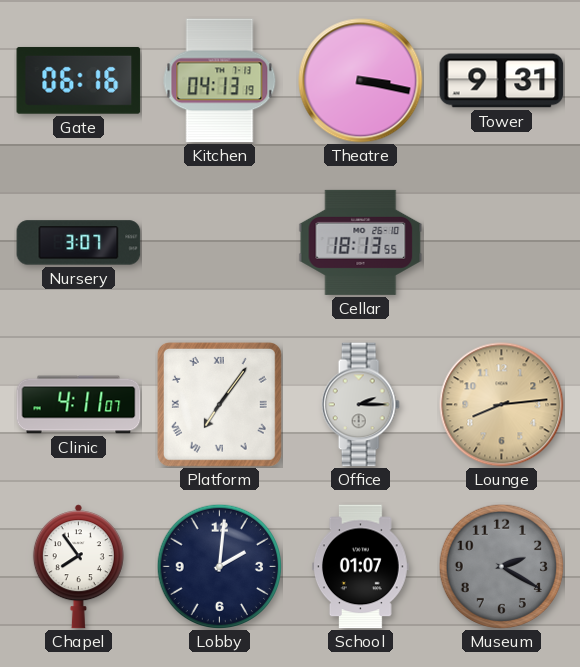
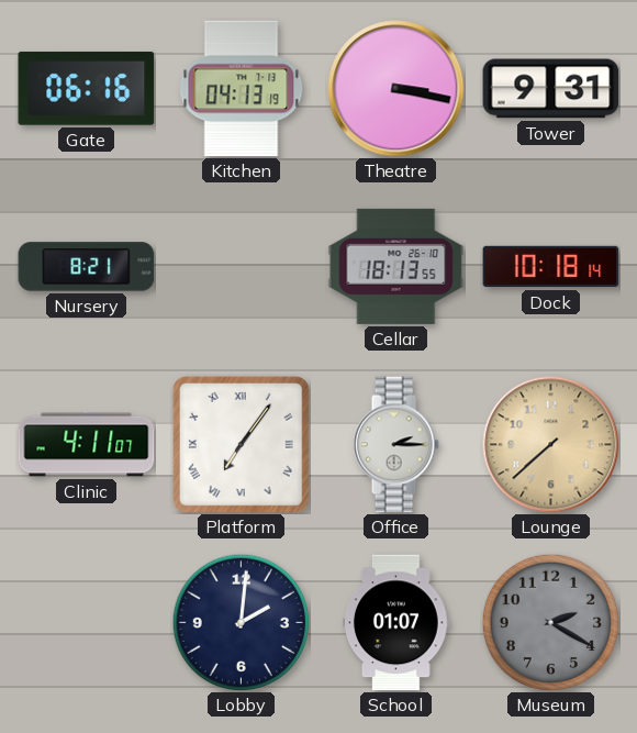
Nursery: 3:07 -> 8:21
Dock: none -> 10:18
Lounge: 8:14 -> 7:38
Chapel: 7:54 -> none
